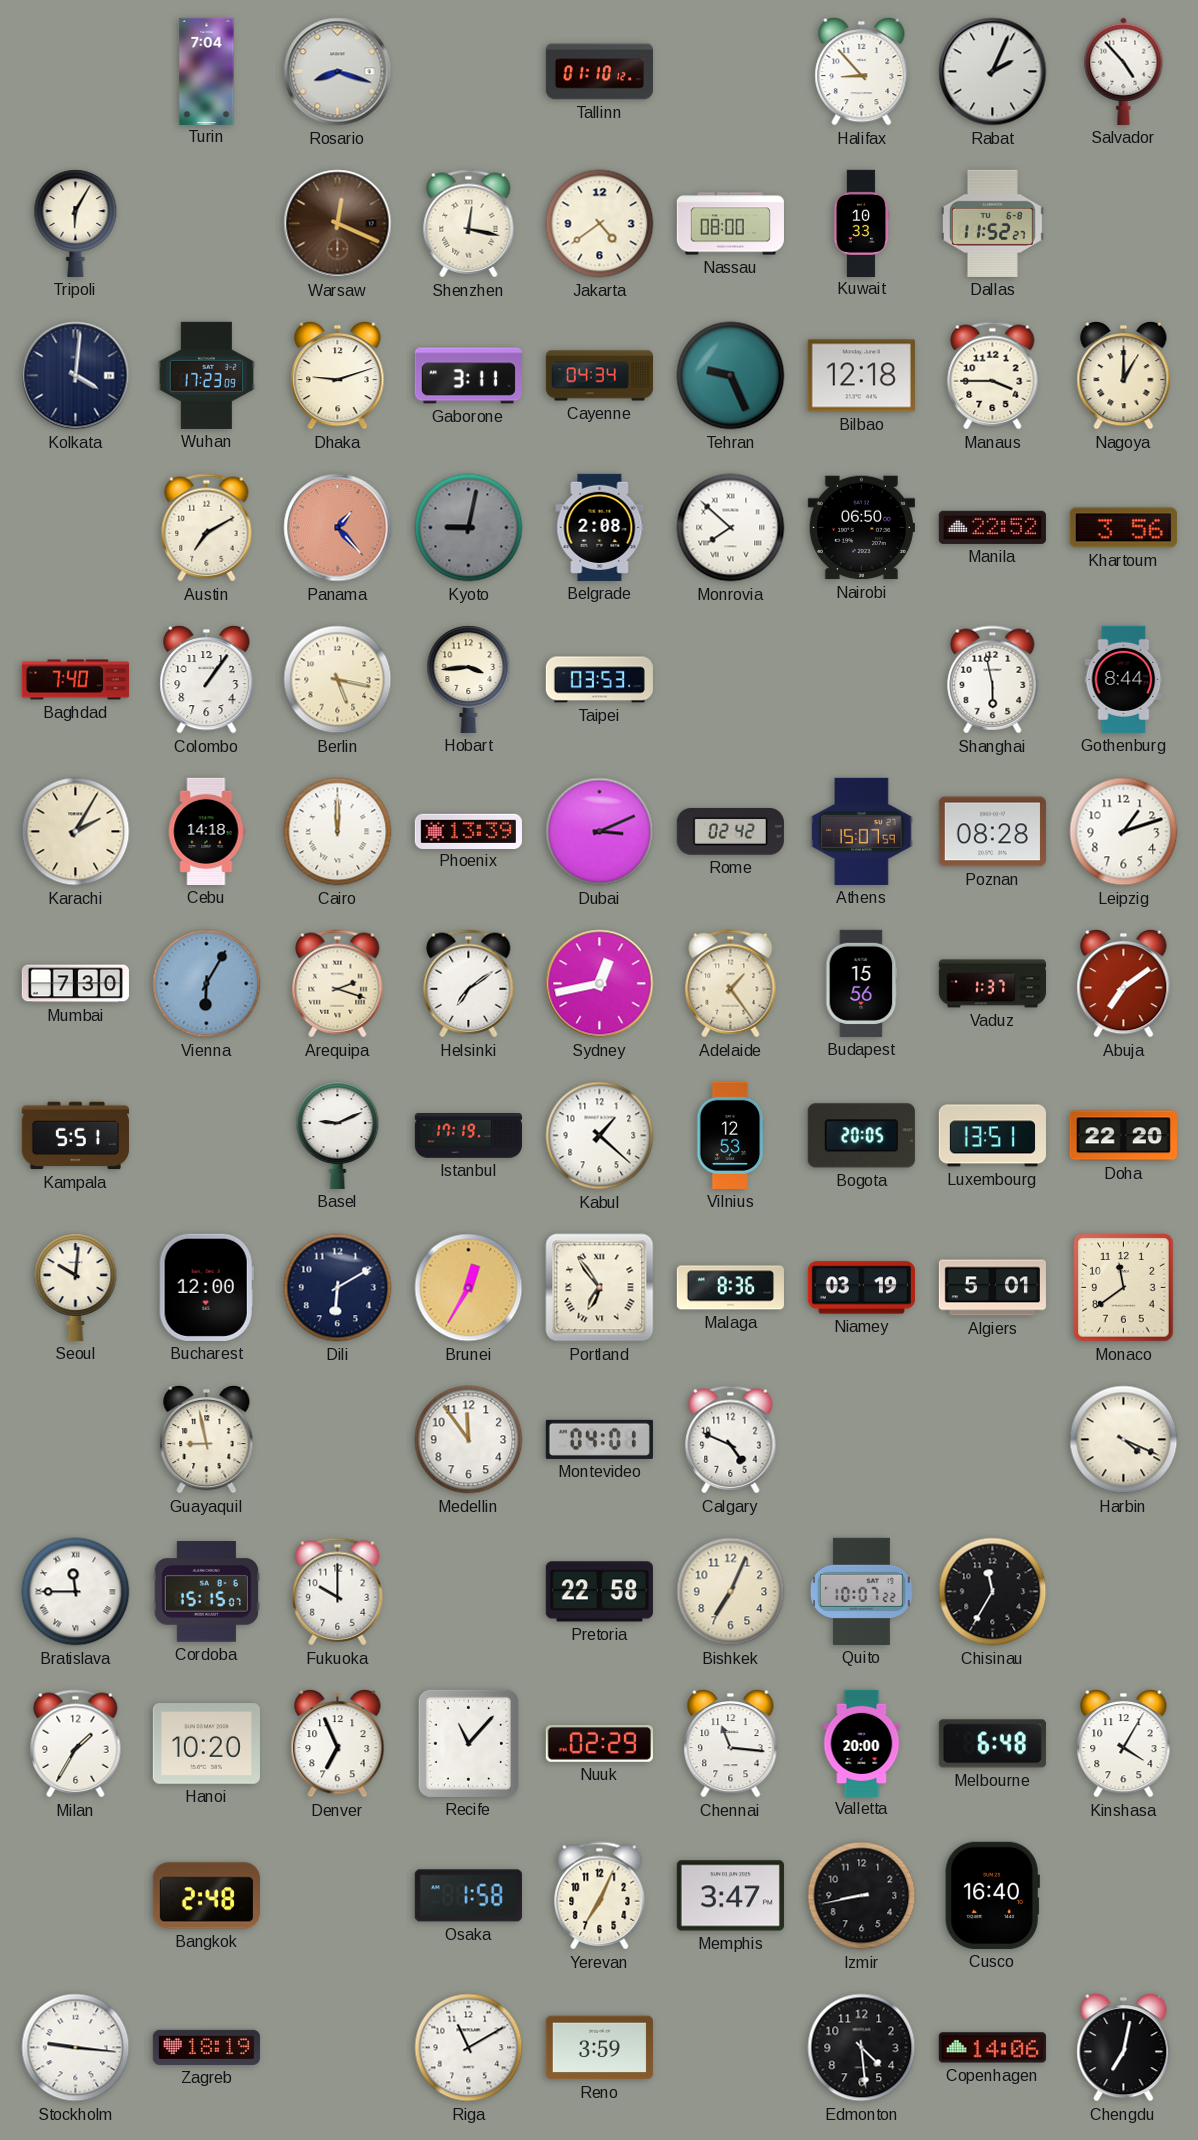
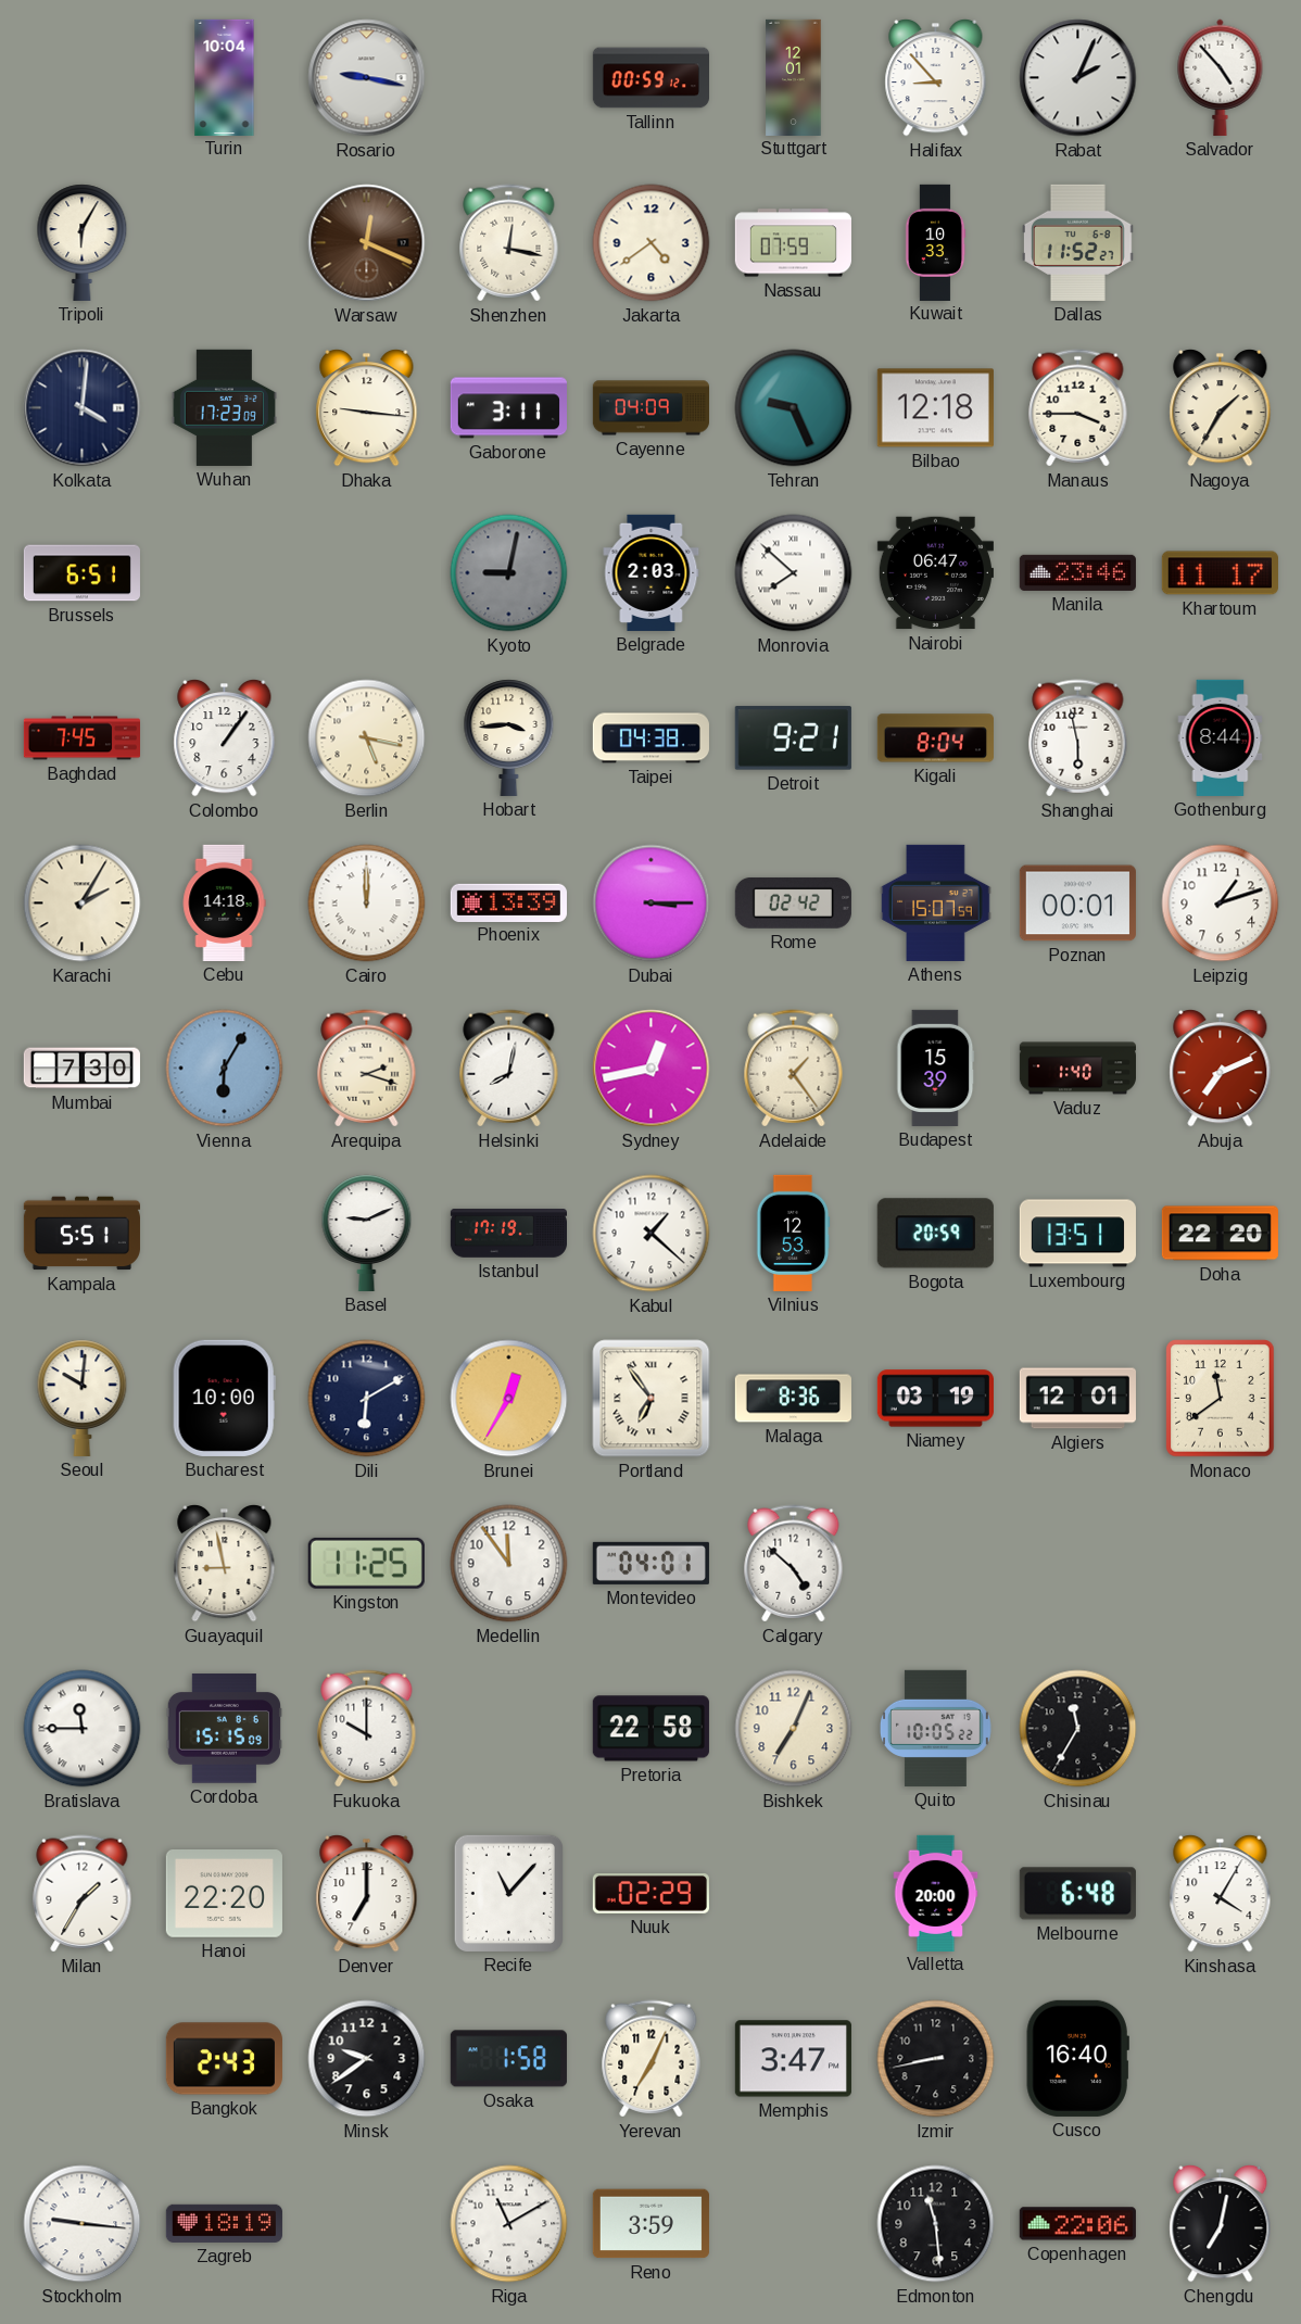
Turin: 7:04 -> 10:04
Rosario: 8:18 -> 9:17
Tallinn: 01:10 -> 00:59
Stuttgart: none -> 12:01
Nassau: 08:00 -> 07:59
Dhaka: 9:12 -> 9:16
Cayenne: 04:34 -> 04:09
Nagoya: 1:00 -> 1:35
Brussels: none -> 6:51
Austin: 7:10 -> none
Panama: 1:23 -> none
Belgrade: 2:08 -> 2:03
Nairobi: 06:50 -> 06:47
Manila: 22:52 -> 23:46
Khartoum: 3:56 -> 11:17
Baghdad: 7:40 -> 7:45
Taipei: 03:53 -> 04:38
Detroit: none -> 9:21
Kigali: none -> 8:04
Dubai: 3:11 -> 3:15
Poznan: 08:28 -> 00:01
Helsinki: 7:09 -> 8:02
Budapest: 15:56 -> 15:39
Vaduz: 1:37 -> 1:40
Abuja: 7:09 -> 7:11
Bogota: 20:05 -> 20:59
Bucharest: 12:00 -> 10:00
Algiers: 5:01 -> 12:01
Kingston: none -> 11:25
Calgary: 4:49 -> 4:52
Harbin: 4:19 -> none
Cordoba: 15:15:07 -> 15:15:09
Quito: 10:07 -> 10:05
Hanoi: 10:20 -> 22:20
Denver: 6:56 -> 7:00
Chennai: 11:16 -> none
Bangkok: 2:48 -> 2:43
Minsk: none -> 9:39
Edmonton: 4:29 -> 11:29
Copenhagen: 14:06 -> 22:06
